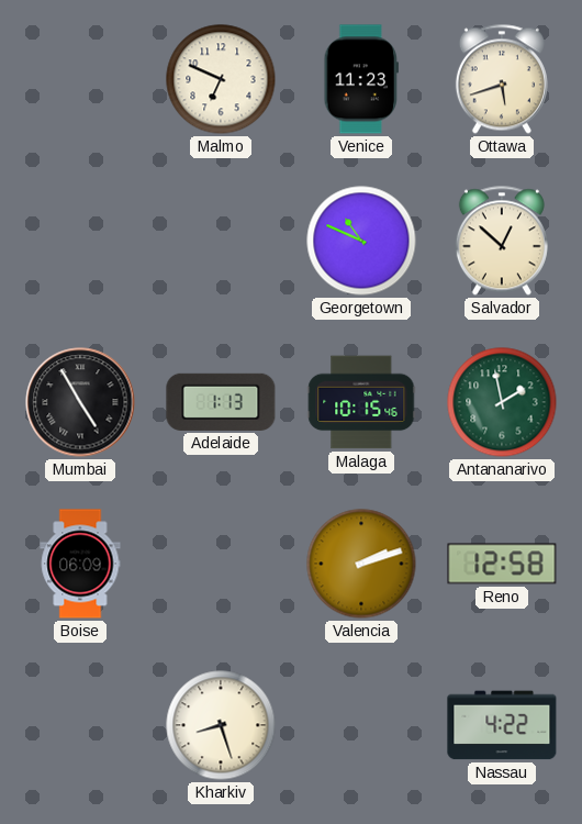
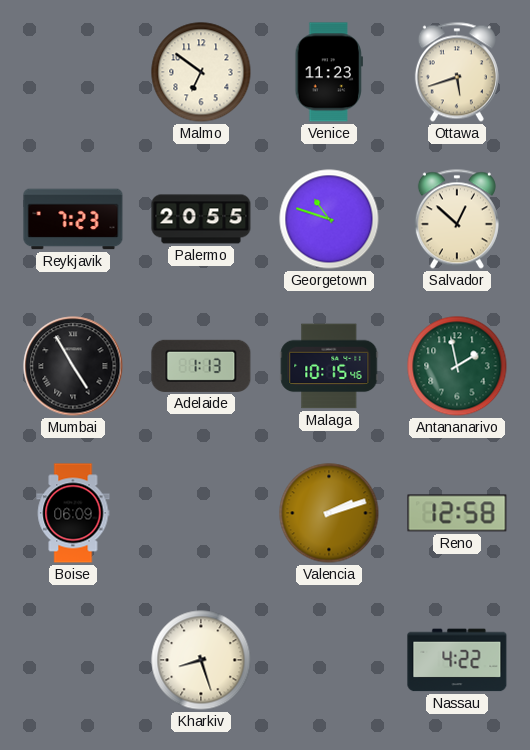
Malmo: 6:49 -> 6:51
Reykjavik: none -> 7:23
Palermo: none -> 20:55
Georgetown: 10:49 -> 10:48
